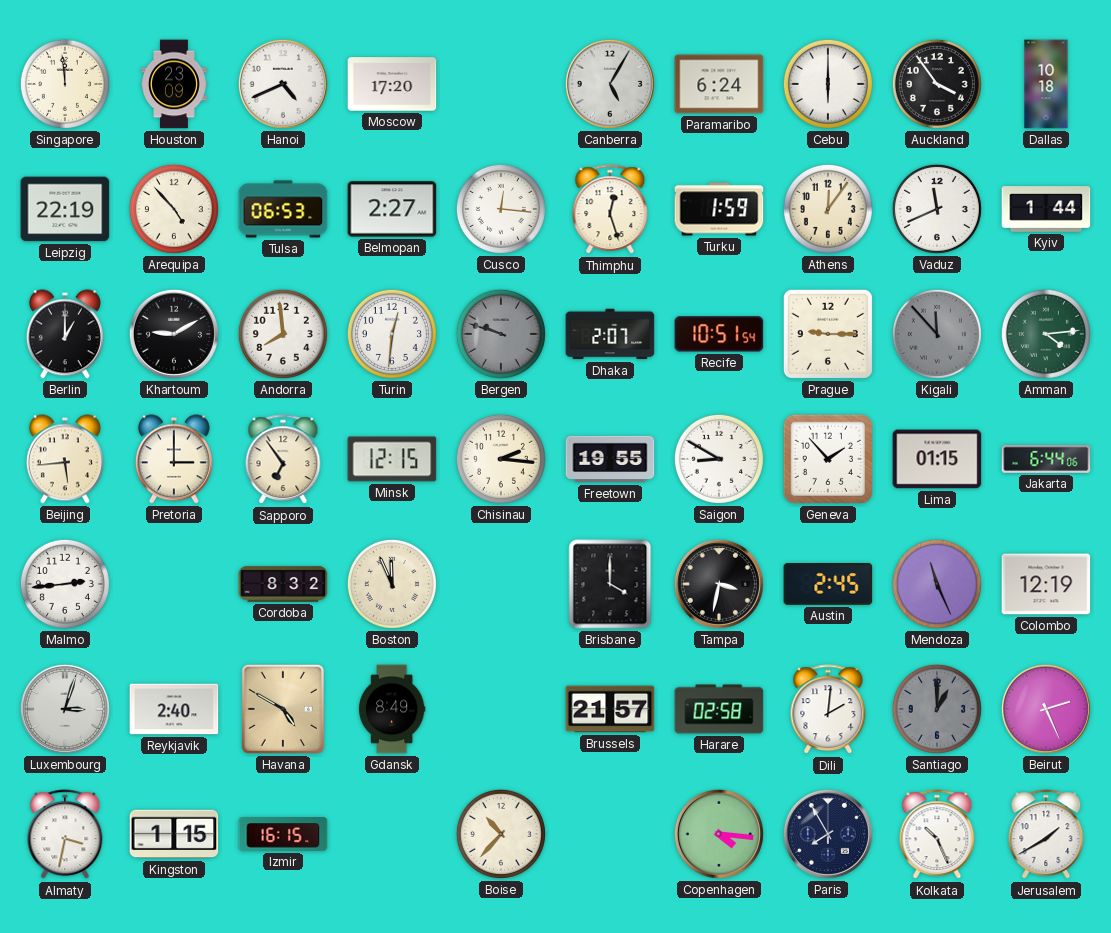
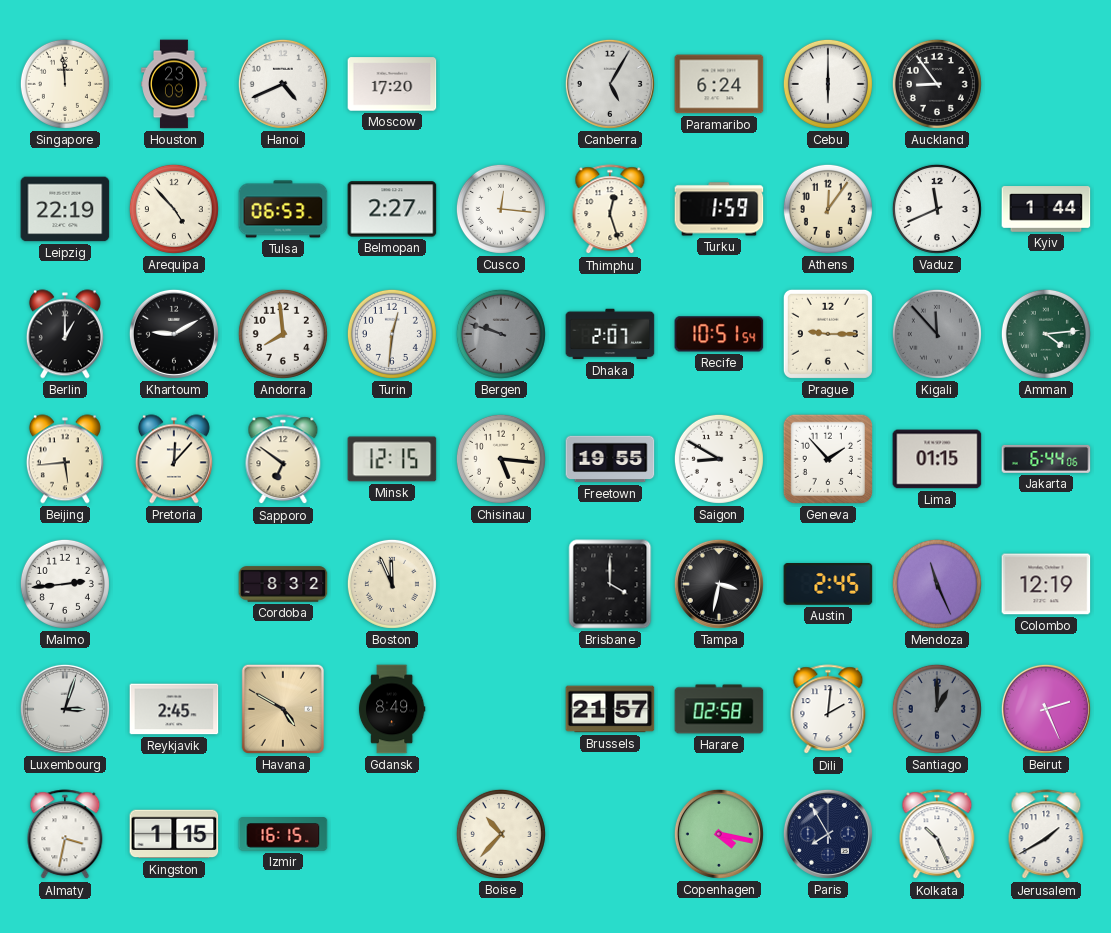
Auckland: 3:54 -> 8:54
Dallas: 10:18 -> none
Pretoria: 3:00 -> 12:07
Sapporo: 6:54 -> 6:51
Chisinau: 2:16 -> 5:16
Reykjavik: 2:40 -> 2:45
Copenhagen: 4:16 -> 4:17
